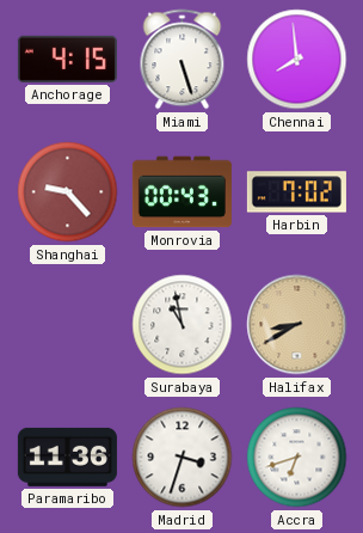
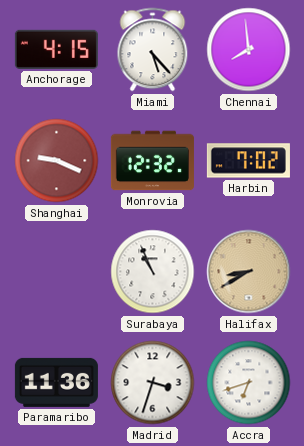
Miami: 5:27 -> 5:23
Shanghai: 9:23 -> 9:19
Monrovia: 00:43 -> 12:32
Surabaya: 10:58 -> 10:56
